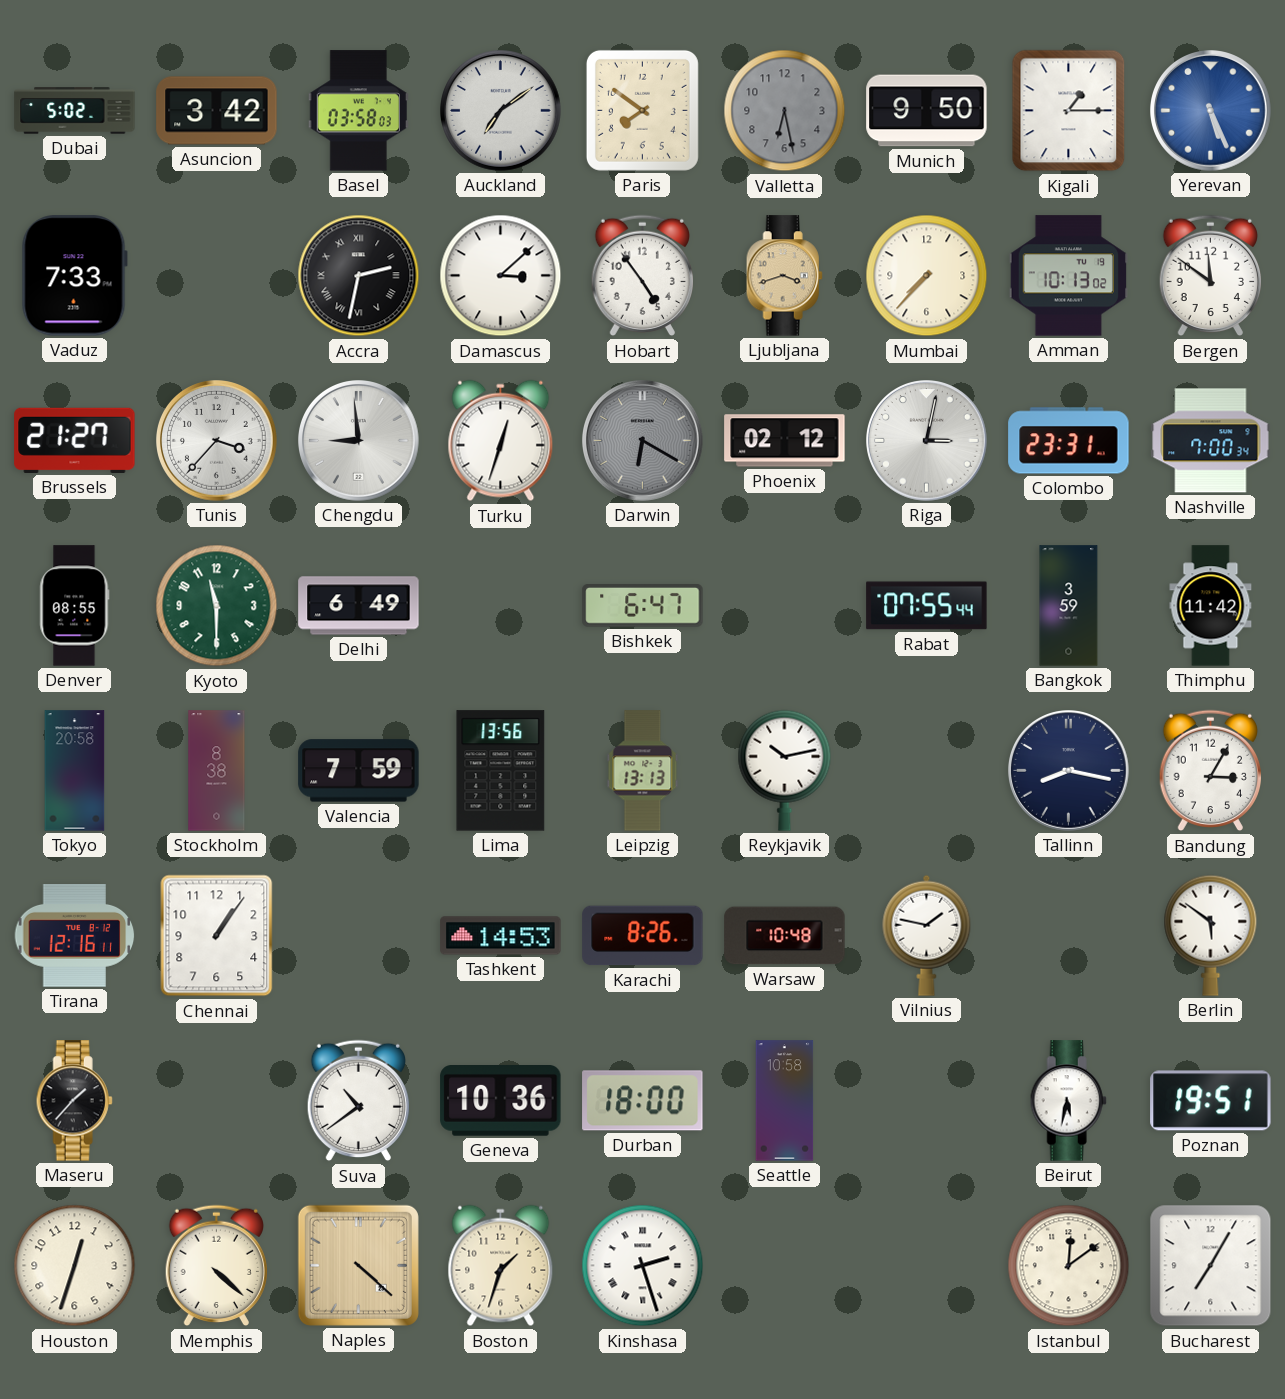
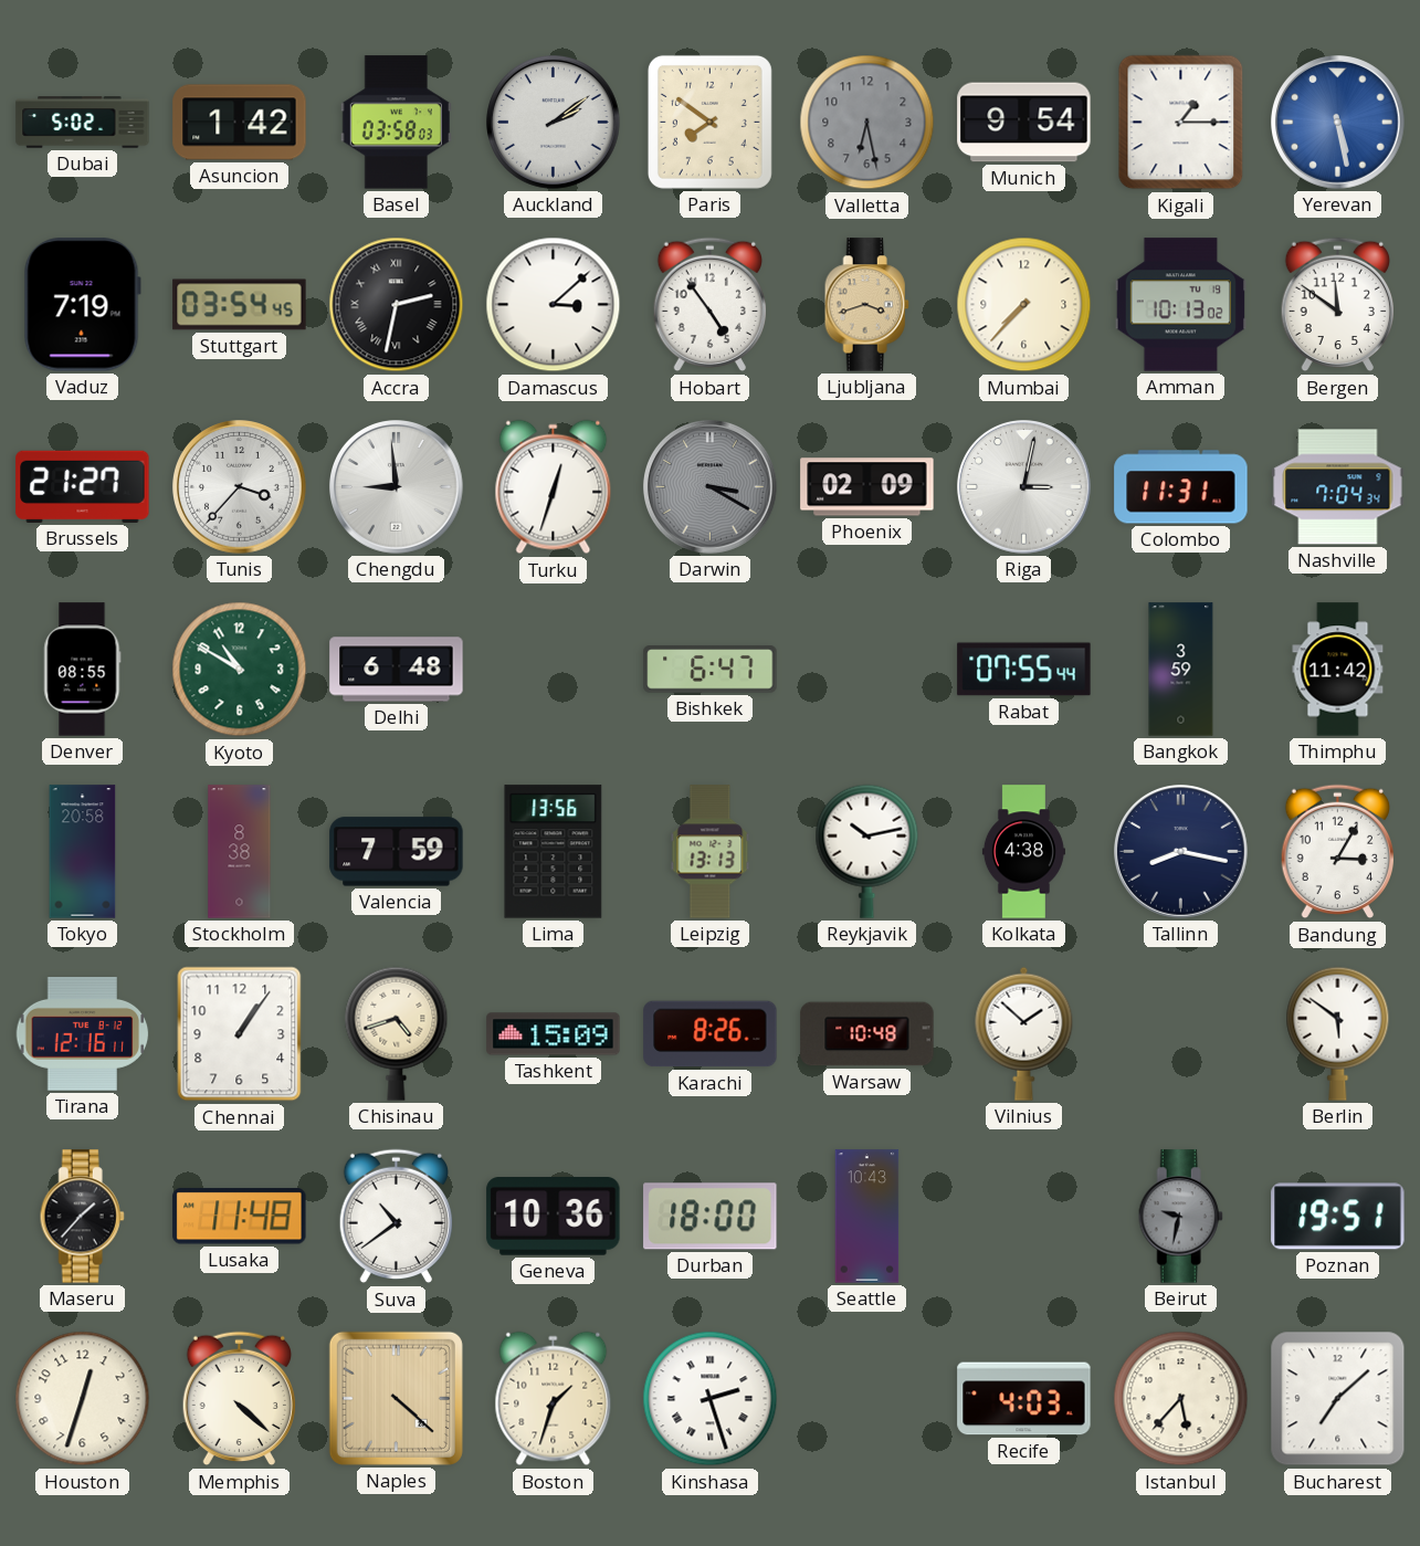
Asuncion: 3:42 -> 1:42
Auckland: 7:09 -> 2:09
Munich: 9:50 -> 9:54
Yerevan: 5:26 -> 5:28
Vaduz: 7:33 -> 7:19
Stuttgart: none -> 03:54
Darwin: 6:20 -> 3:20
Phoenix: 02:12 -> 02:09
Colombo: 23:31 -> 11:31
Nashville: 7:00 -> 7:04
Kyoto: 11:30 -> 10:50
Delhi: 6:49 -> 6:48
Kolkata: none -> 4:38
Chisinau: none -> 4:42
Tashkent: 14:53 -> 15:09
Vilnius: 1:47 -> 1:52
Lusaka: none -> 11:48
Seattle: 10:58 -> 10:43
Beirut: 5:32 -> 9:32
Beirut dial: white -> grey
Recife: none -> 4:03
Istanbul: 12:09 -> 5:37
Bucharest: 7:05 -> 7:08
